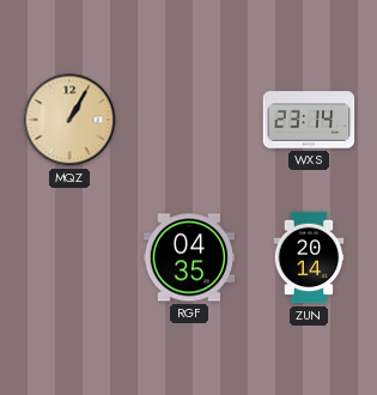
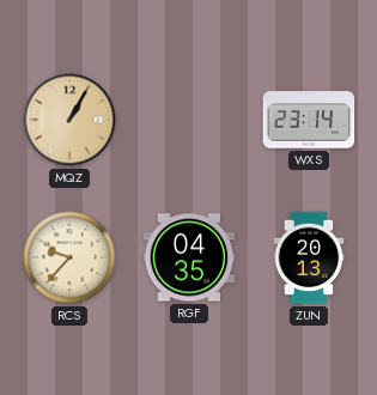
RCS: none -> 9:37
ZUN: 20:14 -> 20:13
